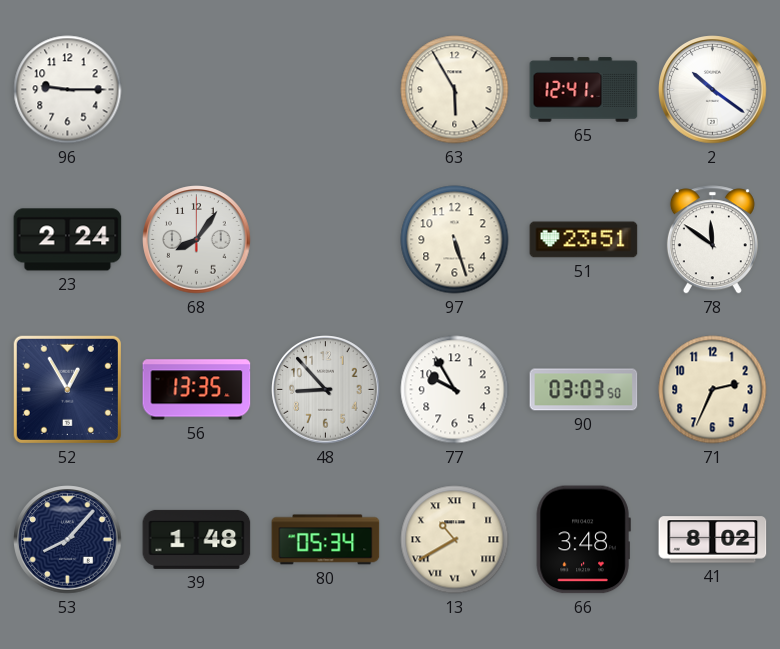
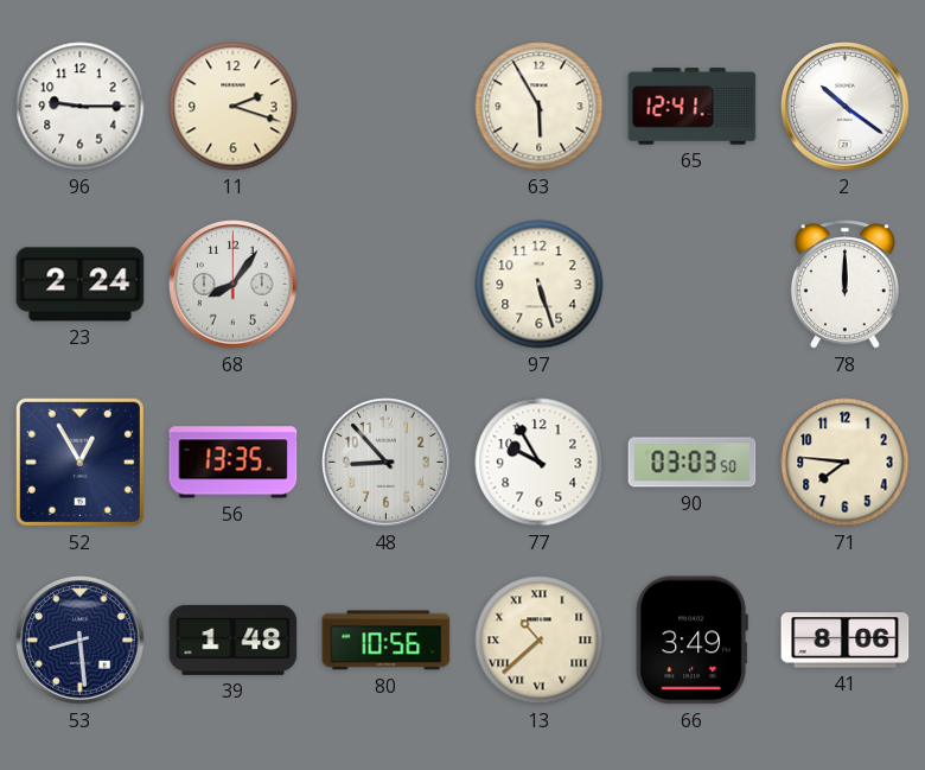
11: none -> 2:18
51: 23:51 -> none
78: 11:51 -> 12:00
71: 2:34 -> 7:46
53: 8:07 -> 8:29
80: 05:34 -> 10:56
13: 10:40 -> 10:38
66: 3:48 -> 3:49
41: 8:02 -> 8:06
